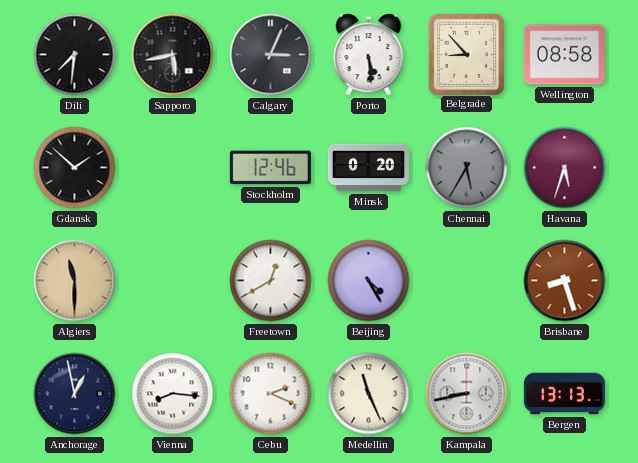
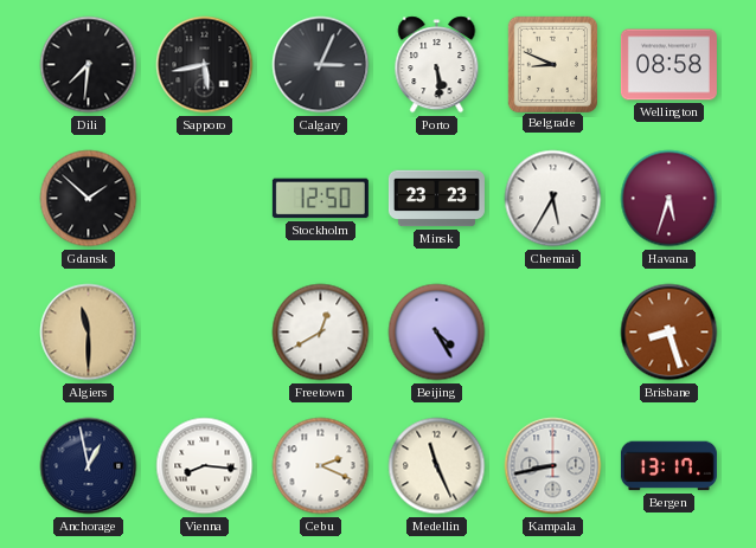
Belgrade: 8:53 -> 8:49
Stockholm: 12:46 -> 12:50
Minsk: 0:20 -> 23:23
Chennai dial: grey -> white
Bergen: 13:13 -> 13:17
